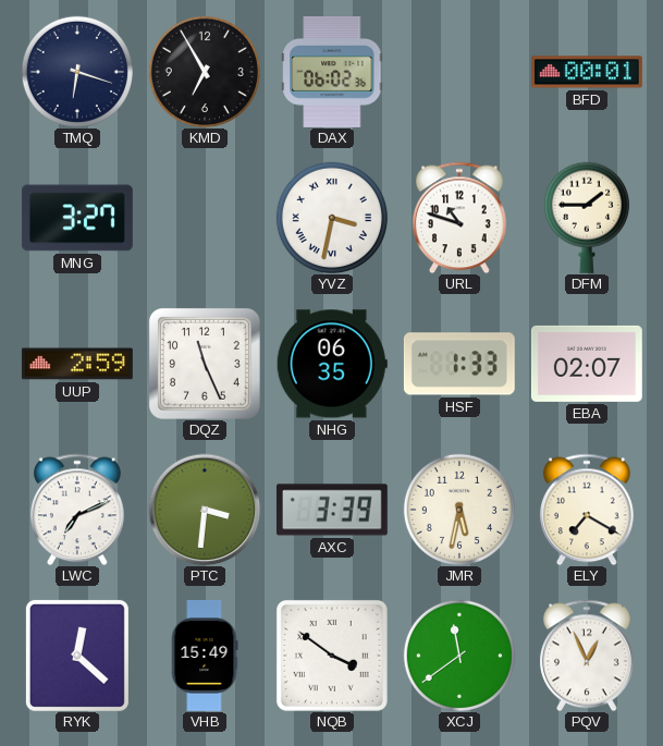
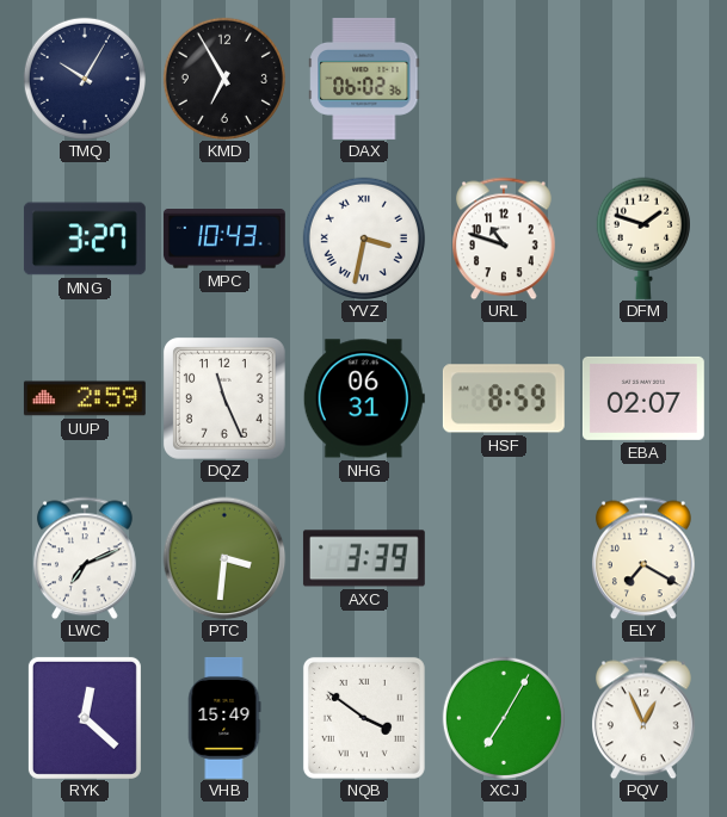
TMQ: 6:18 -> 10:05
BFD: 00:01 -> none
MPC: none -> 10:43
DFM: 1:45 -> 1:48
NHG: 06:35 -> 06:31
HSF: 1:33 -> 8:59
JMR: 5:32 -> none
XCJ: 11:39 -> 7:05
